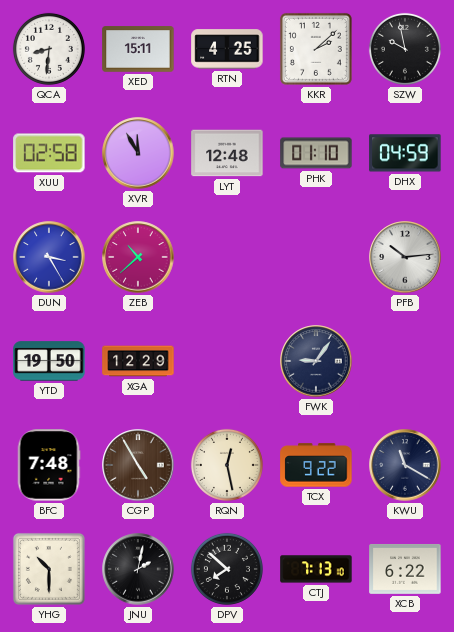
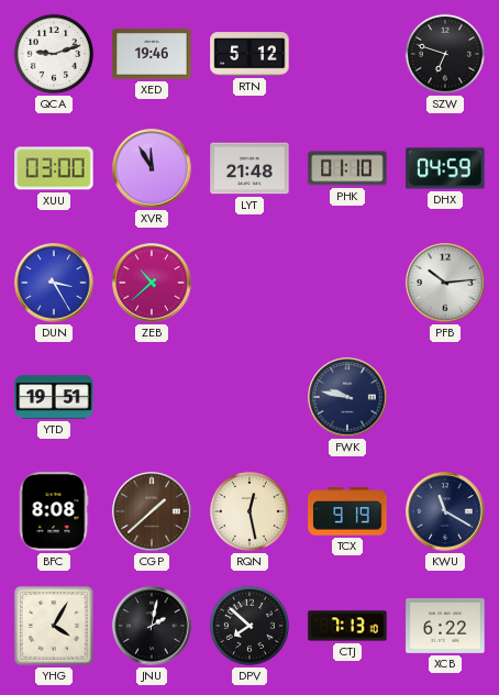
QCA: 8:31 -> 9:12
XED: 15:11 -> 19:46
RTN: 4:25 -> 5:12
KKR: 2:08 -> none
SZW: 9:58 -> 6:48
XUU: 02:58 -> 03:00
LYT: 12:48 -> 21:48
YTD: 19:50 -> 19:51
XGA: 12:29 -> none
FWK: 9:06 -> 9:47
BFC: 7:48 -> 8:08
CGP: 4:55 -> 1:38
TCX: 9:22 -> 9:19
YHG: 10:30 -> 4:05
